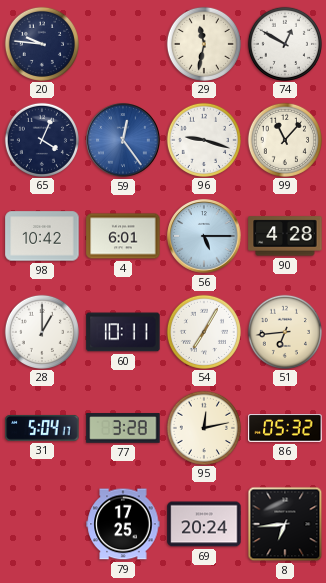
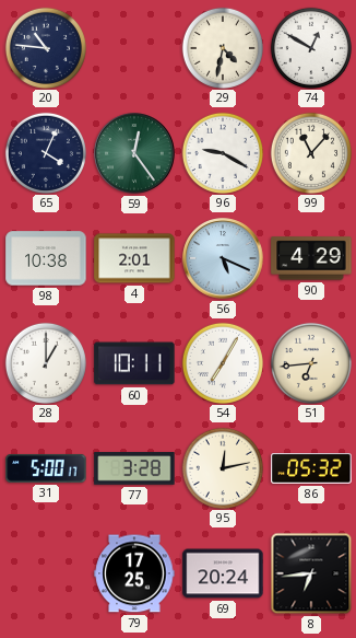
20: 9:46 -> 10:46
29: 11:32 -> 4:32
59 dial: blue -> green
96: 9:18 -> 9:20
98: 10:42 -> 10:38
4: 6:01 -> 2:01
56: 5:15 -> 5:19
90: 4:28 -> 4:29
31: 5:04 -> 5:00
